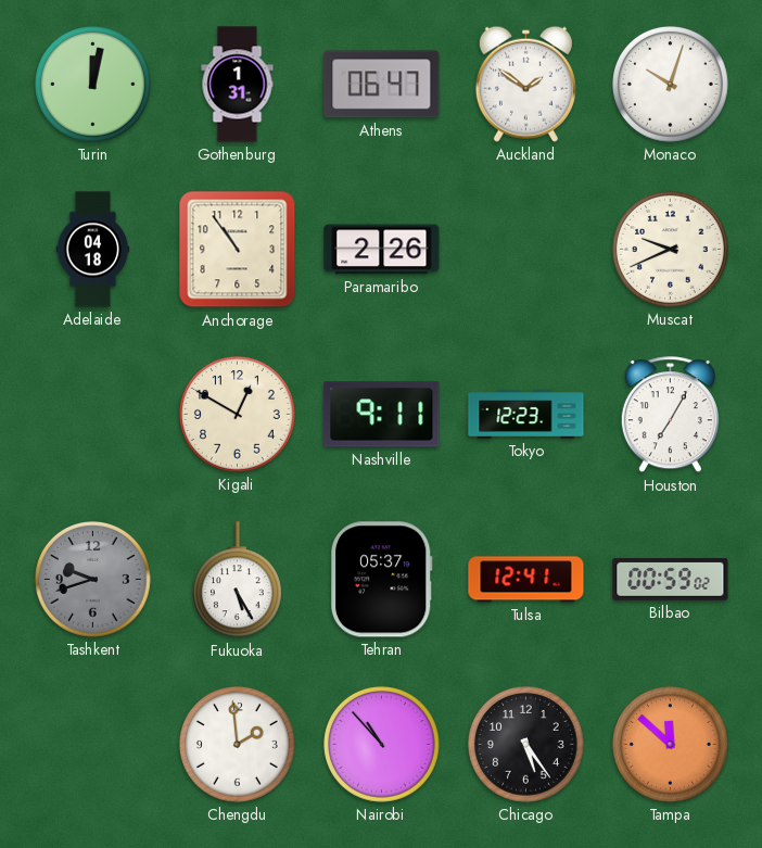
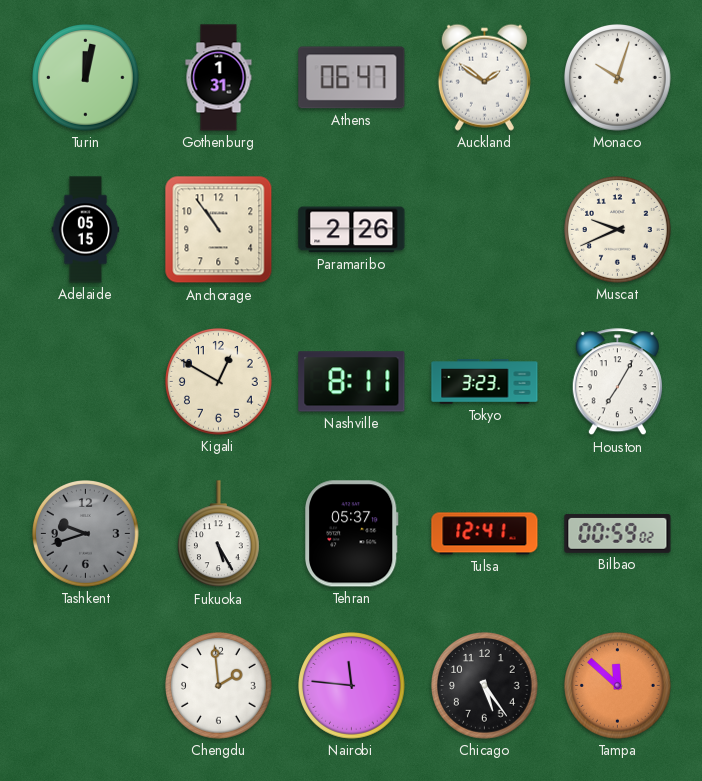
Adelaide: 04:18 -> 05:15
Nashville: 9:11 -> 8:11
Tokyo: 12:23 -> 3:23
Nairobi: 10:53 -> 11:46
